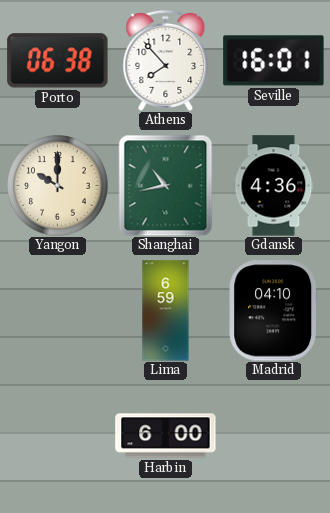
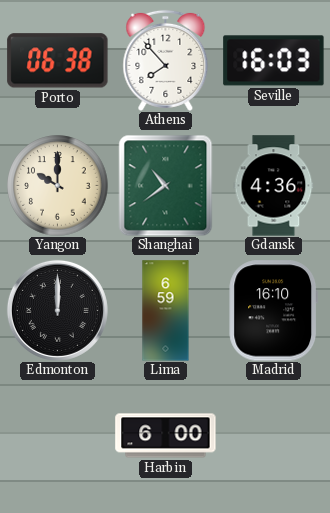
Seville: 16:01 -> 16:03
Shanghai: 10:43 -> 10:39
Edmonton: none -> 12:00
Madrid: 04:10 -> 16:10
